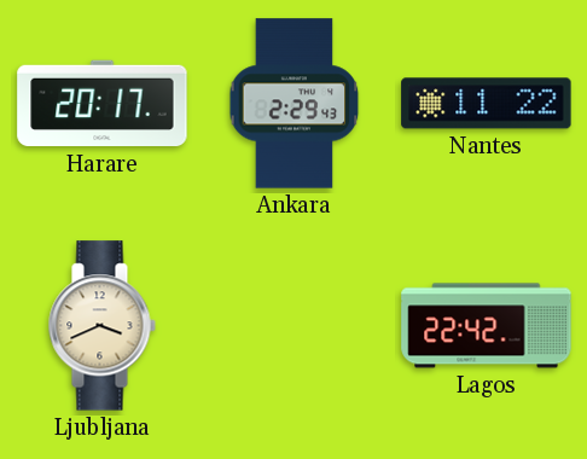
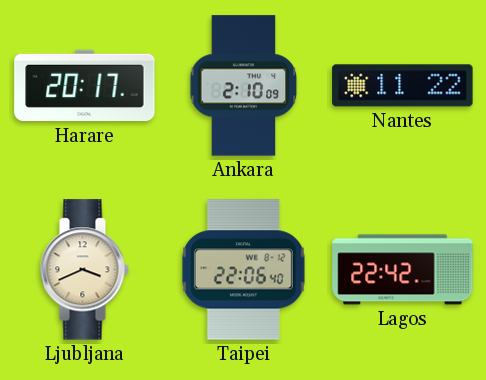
Ankara: 2:29 -> 2:10
Taipei: none -> 22:06
